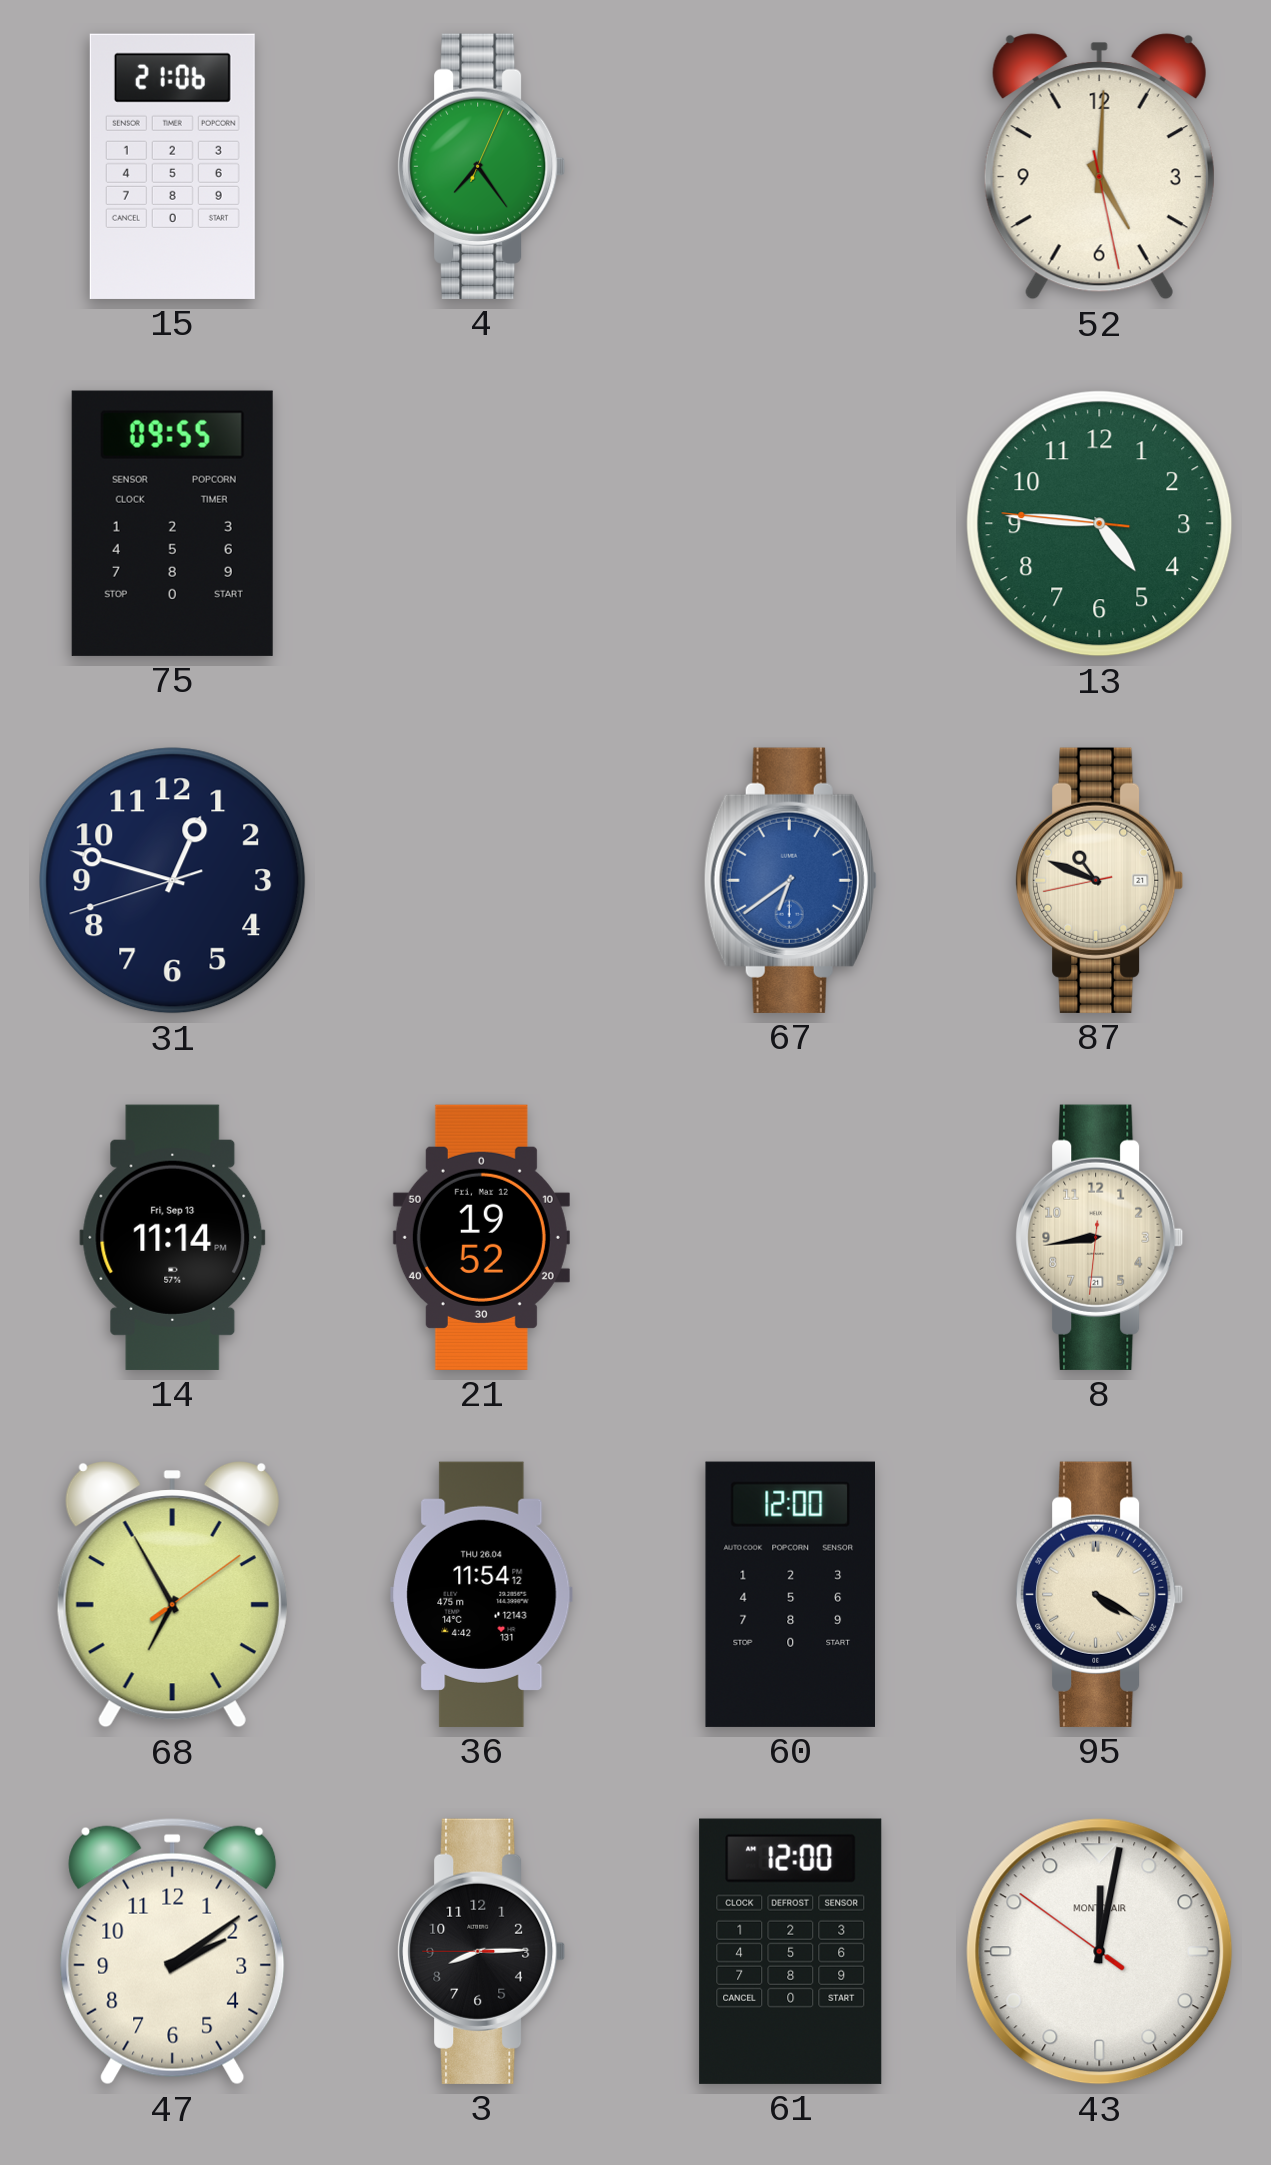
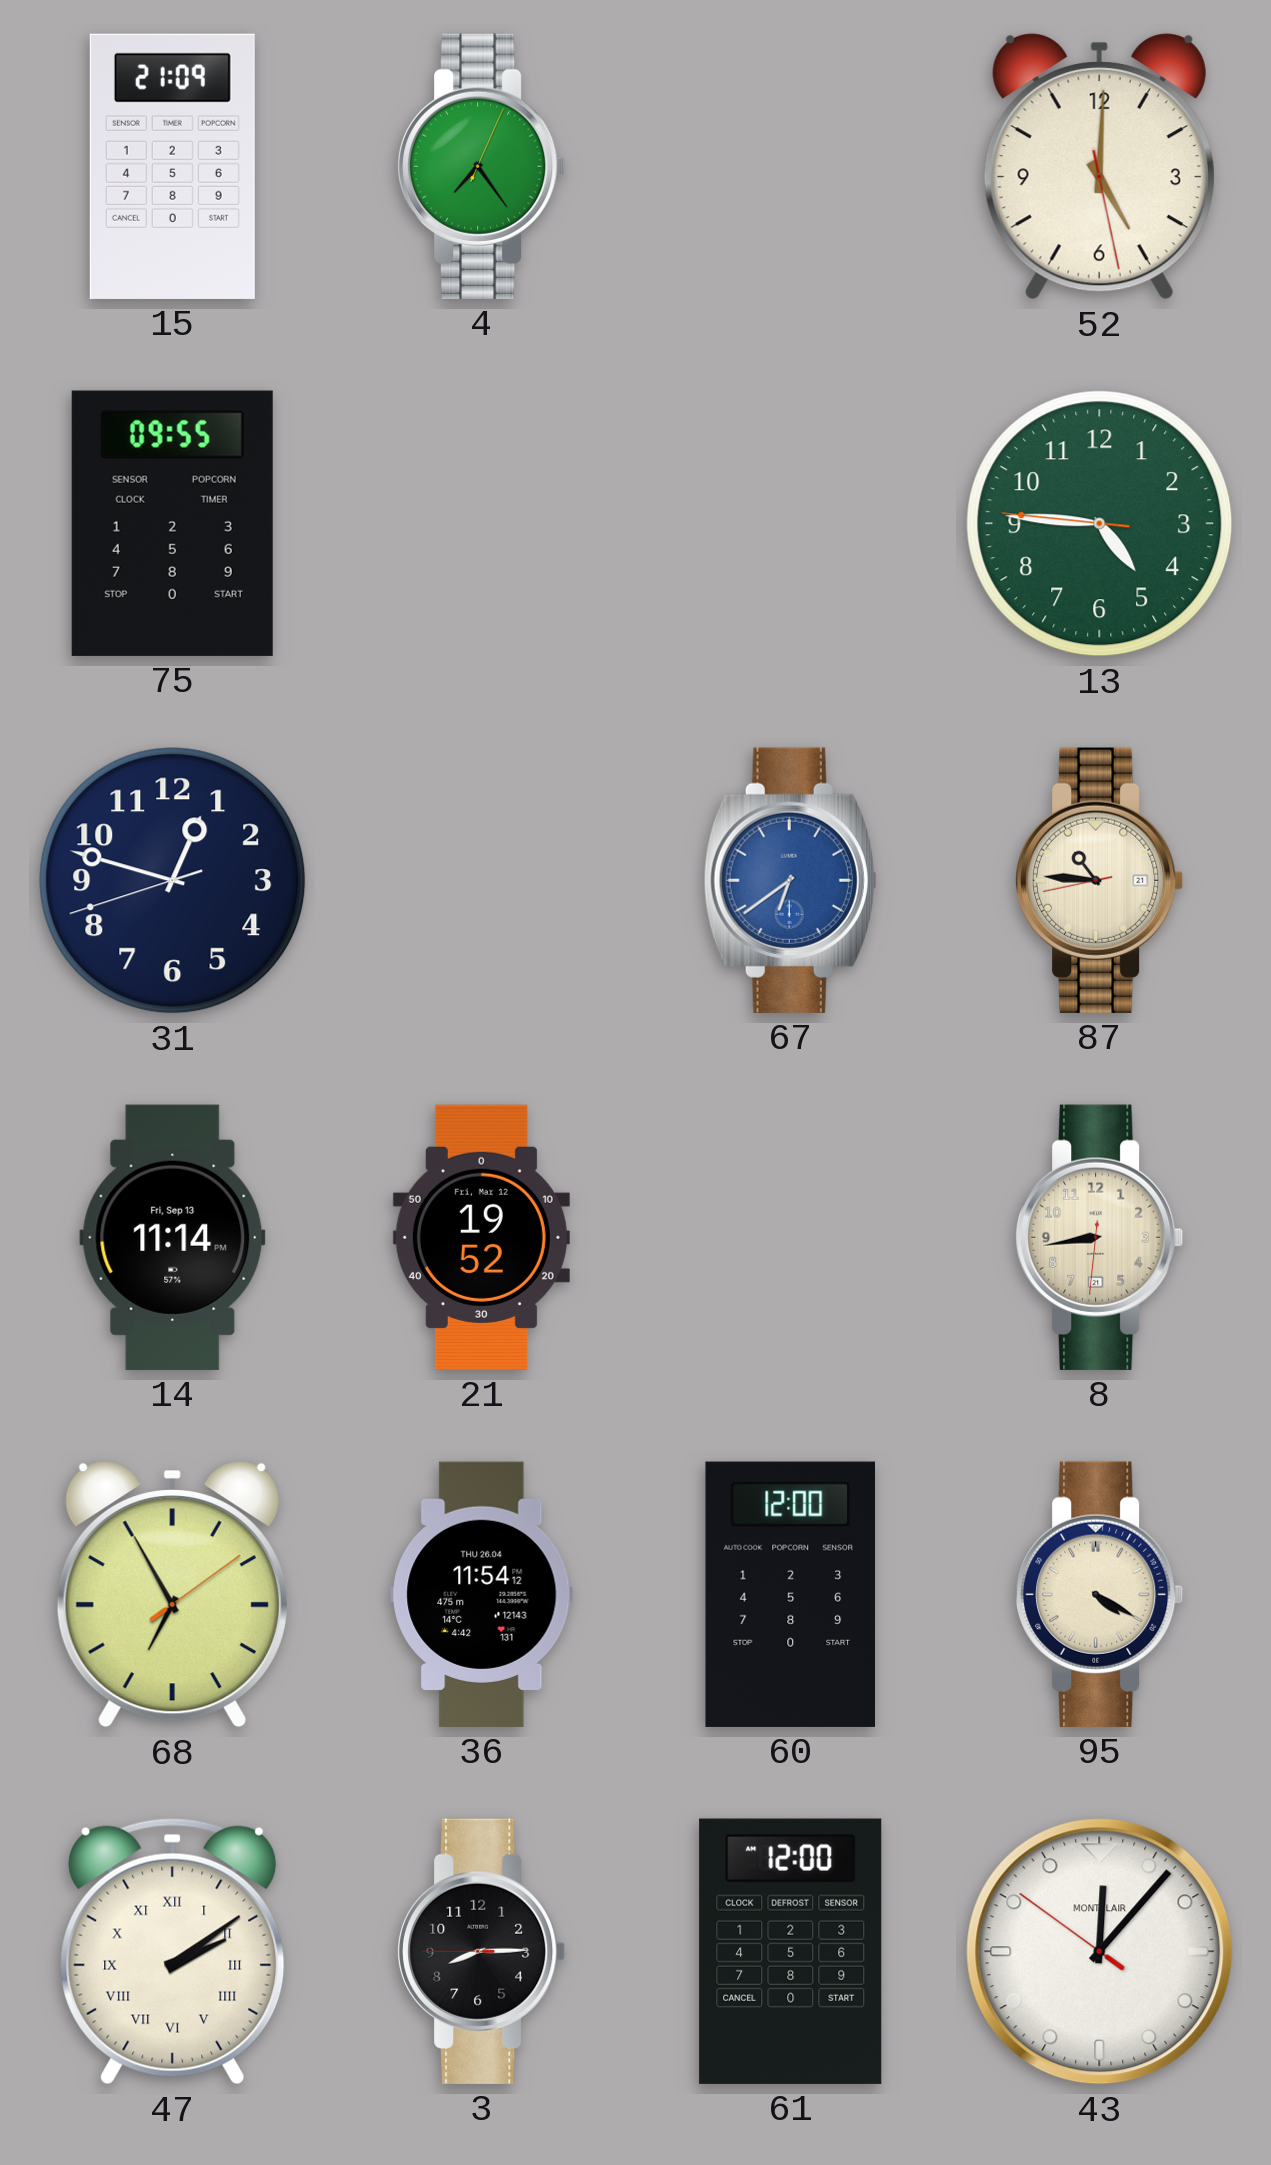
15: 21:06 -> 21:09
87: 10:48 -> 10:45
47 numerals: Arabic -> Roman
43: 12:01 -> 12:06
